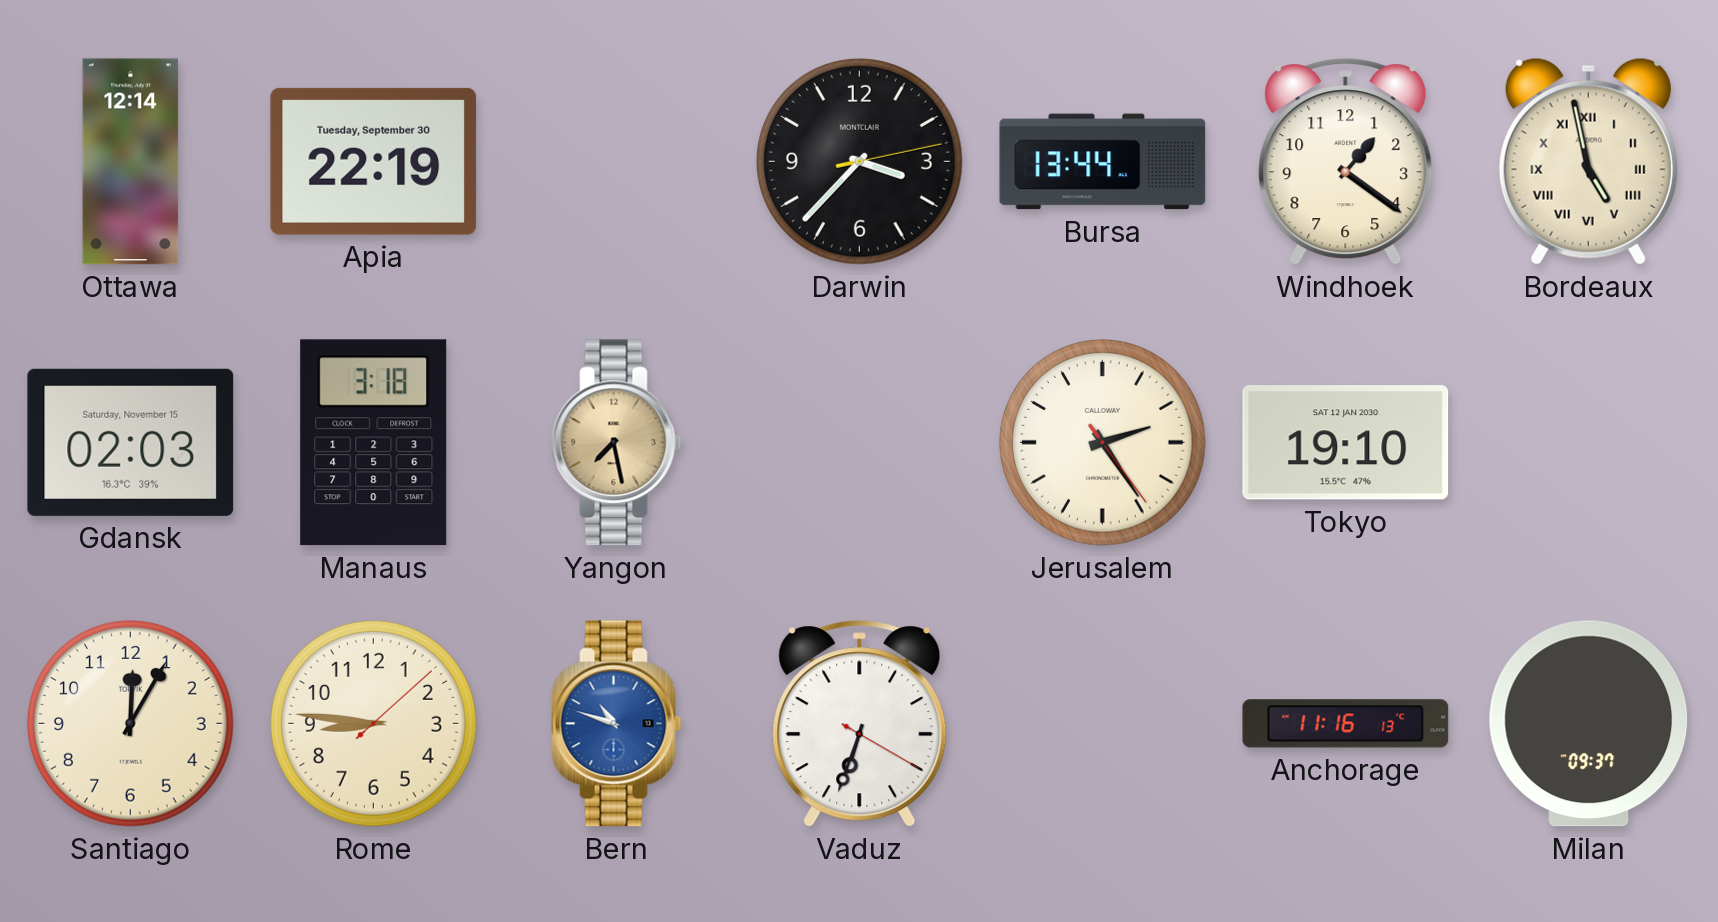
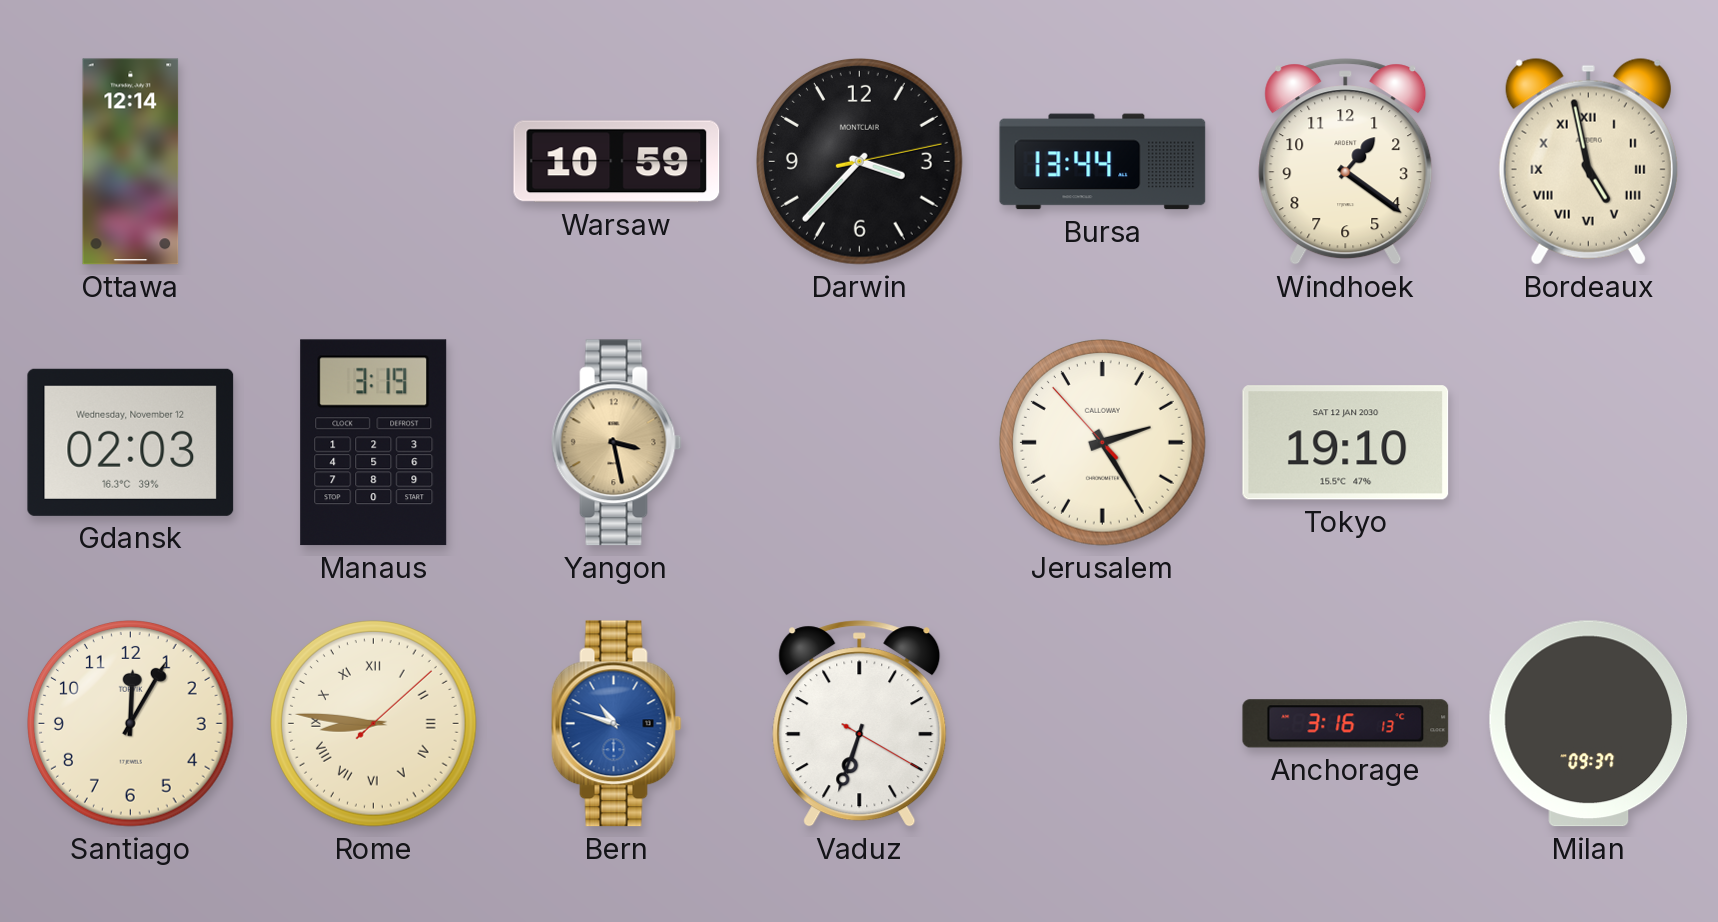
Apia: 22:19 -> none
Warsaw: none -> 10:59
Gdansk date: Saturday, November 15 -> Wednesday, November 12
Manaus: 3:18 -> 3:19
Yangon: 7:28 -> 3:28
Jerusalem: 2:24:24 -> 2:24:53
Rome numerals: Arabic -> Roman
Anchorage: 11:16 -> 3:16
